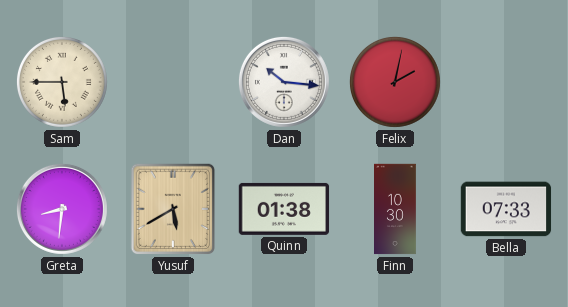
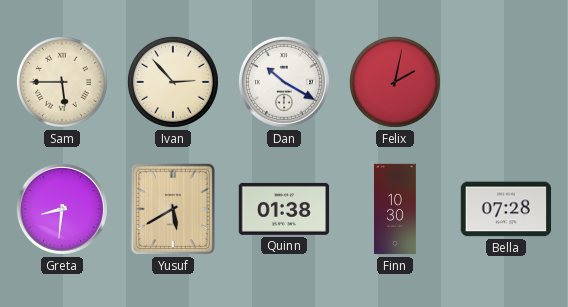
Ivan: none -> 2:53
Dan: 10:16 -> 10:20
Bella: 07:33 -> 07:28
